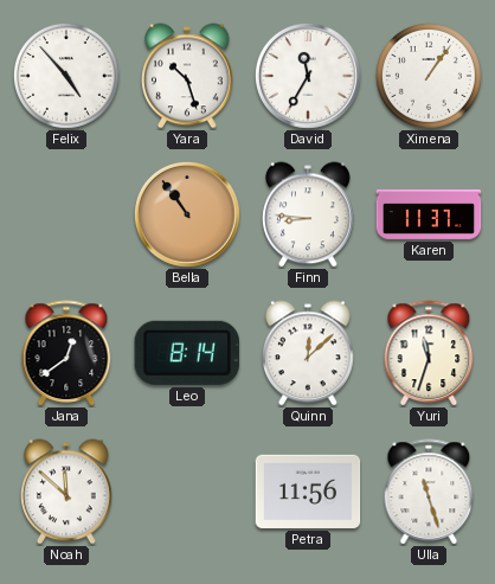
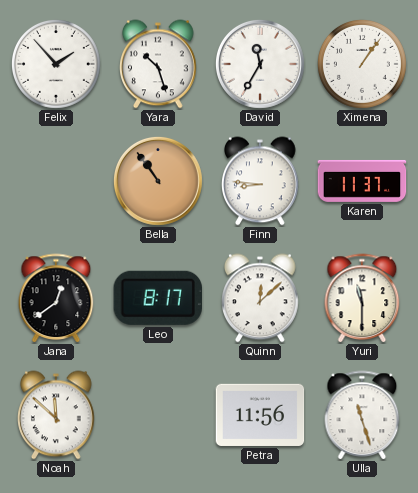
Felix: 4:53 -> 1:53
Leo: 8:14 -> 8:17
Yuri: 11:33 -> 11:30
